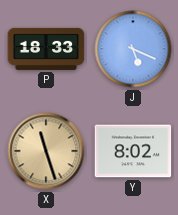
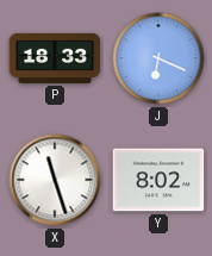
J: 5:19 -> 6:19
X dial: champagne -> white
